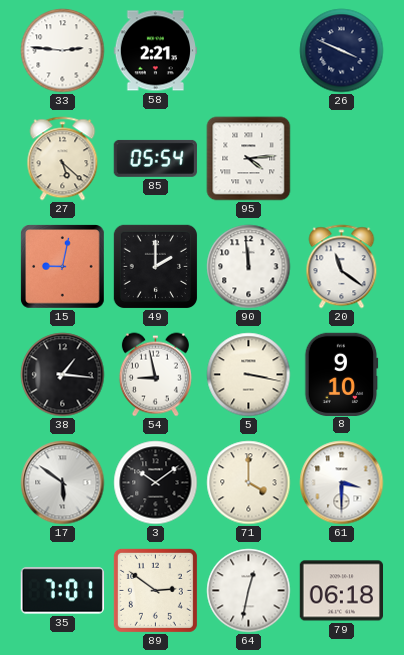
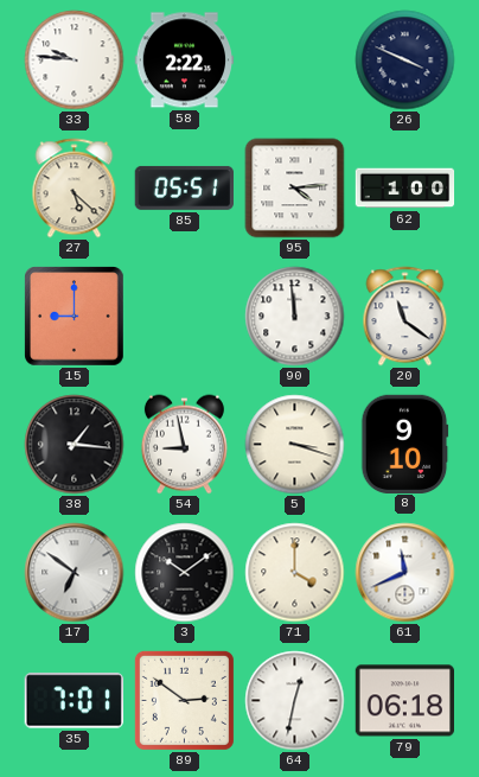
33: 2:46 -> 9:46
58: 2:21 -> 2:22
85: 05:54 -> 05:51
62: none -> 1:00
15: 9:02 -> 9:00
49: 2:00 -> none
5: 3:17 -> 3:18
17: 5:51 -> 6:51
61: 3:30 -> 11:41
